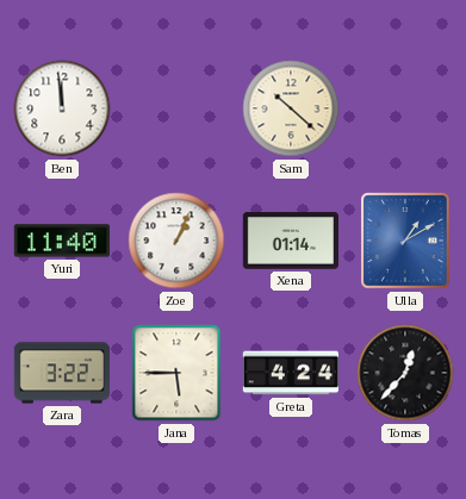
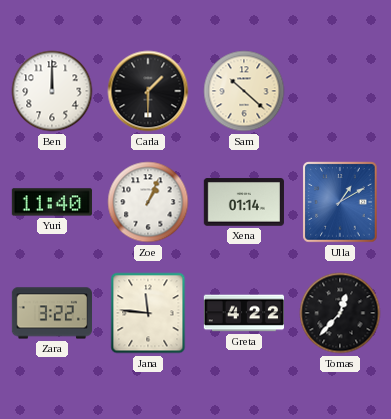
Ben: 11:59 -> 12:00
Carla: none -> 1:30
Jana: 5:45 -> 11:46
Greta: 4:24 -> 4:22
